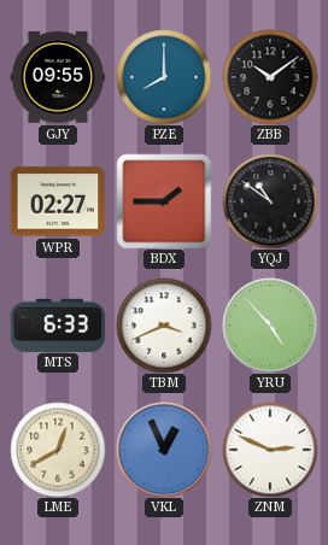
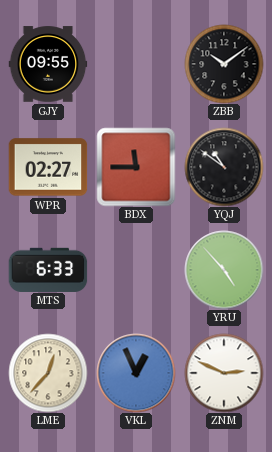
PZE: 8:00 -> none
BDX: 1:45 -> 11:45
TBM: 3:41 -> none
LME: 12:40 -> 12:37
